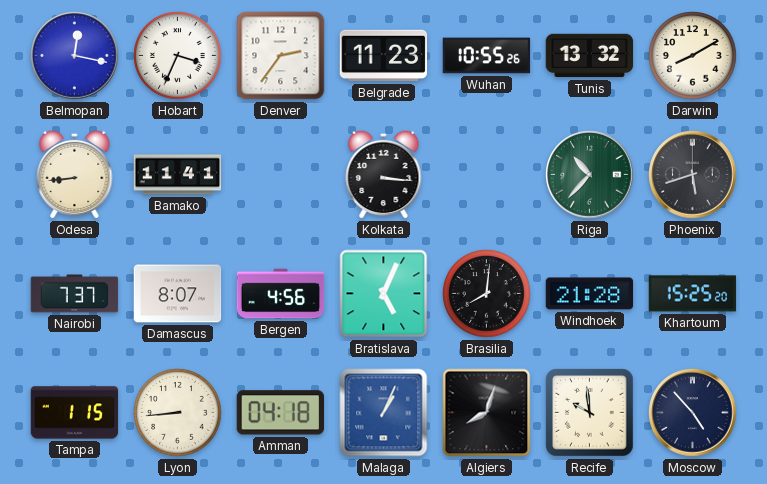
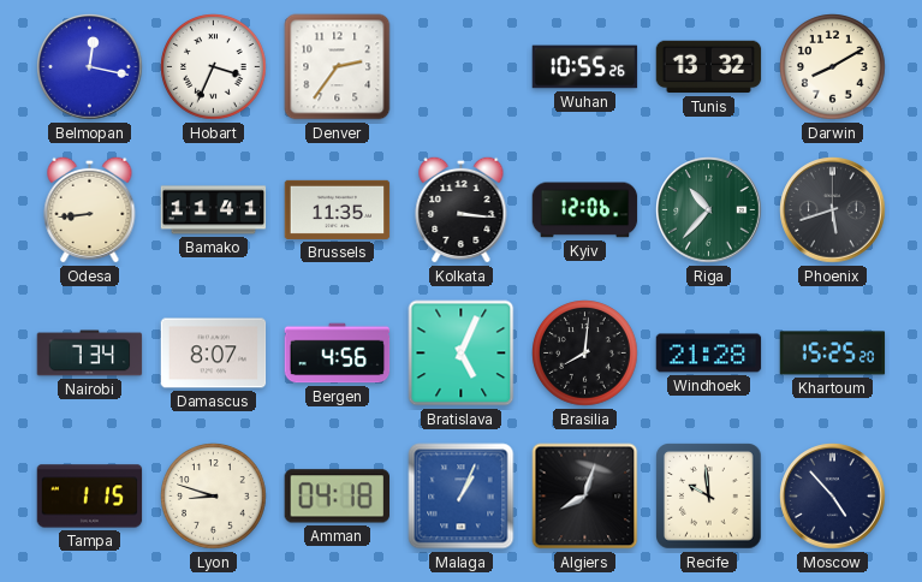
Belgrade: 11:23 -> none
Brussels: none -> 11:35
Kyiv: none -> 12:06
Nairobi: 7:37 -> 7:34
Lyon: 8:44 -> 8:48
